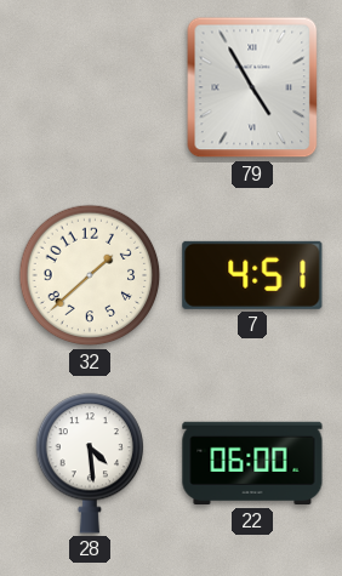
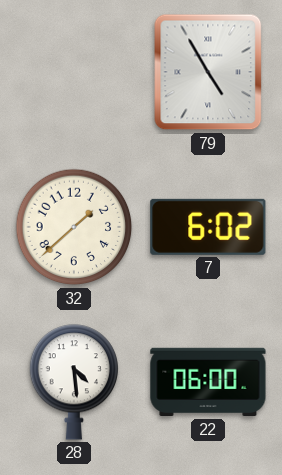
7: 4:51 -> 6:02
